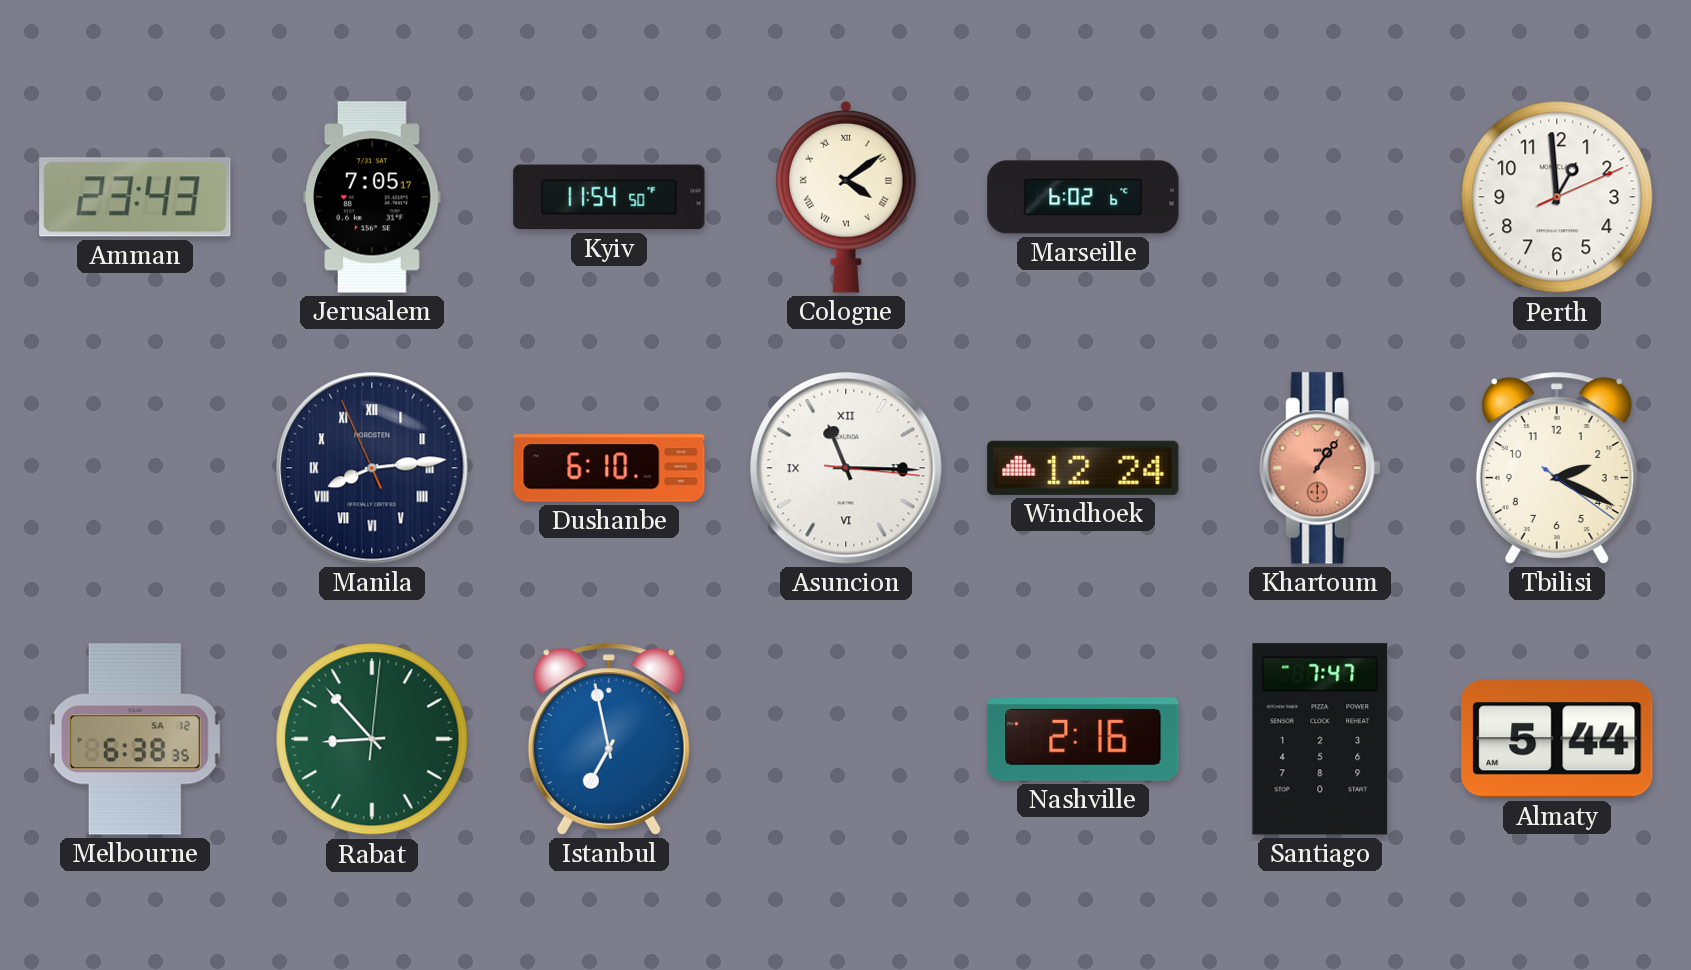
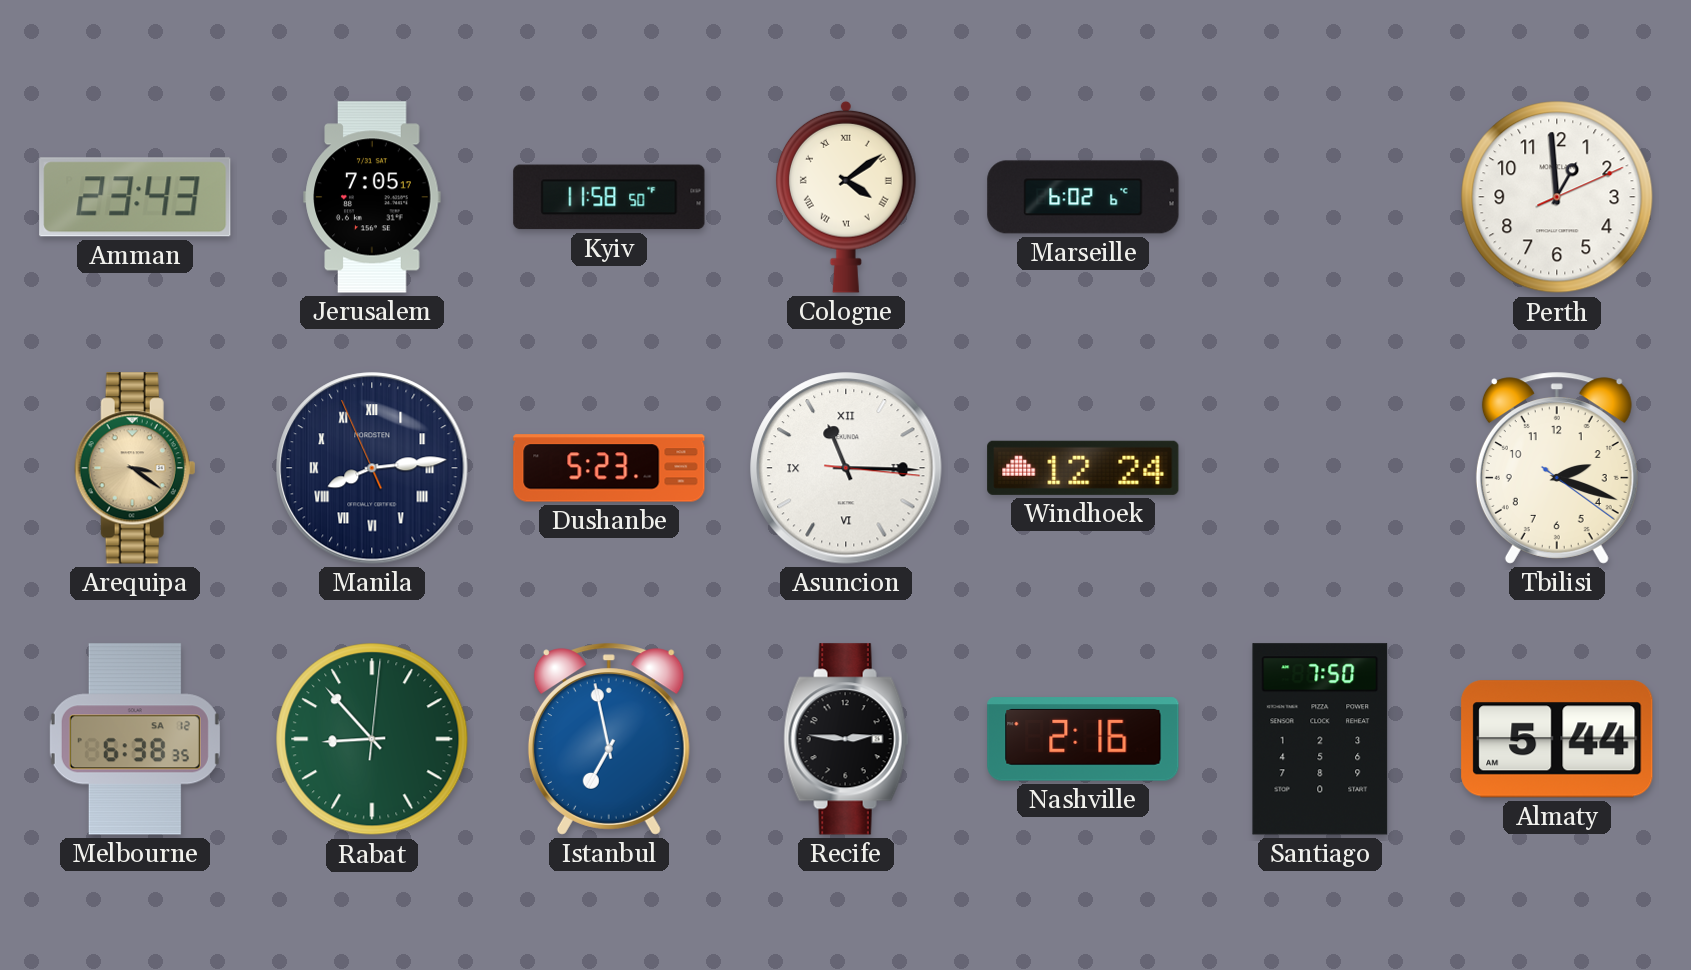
Kyiv: 11:54 -> 11:58
Arequipa: none -> 3:21
Dushanbe: 6:10 -> 5:23
Khartoum: 1:06 -> none
Tbilisi: 2:19 -> 2:18
Recife: none -> 2:46
Santiago: 7:47 -> 7:50
